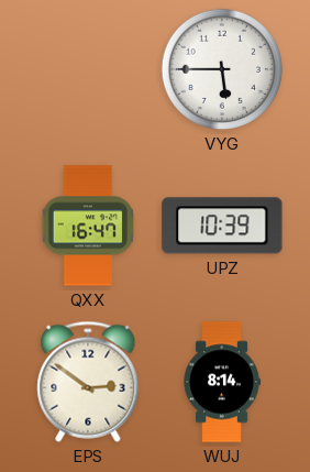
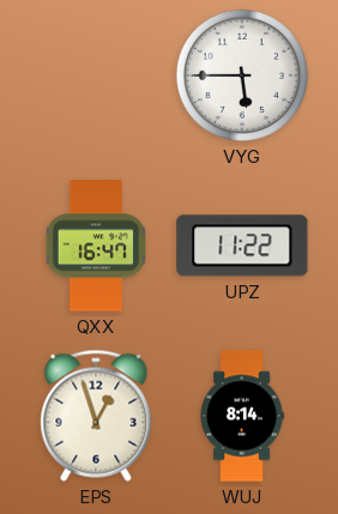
UPZ: 10:39 -> 11:22
EPS: 2:51 -> 12:57
